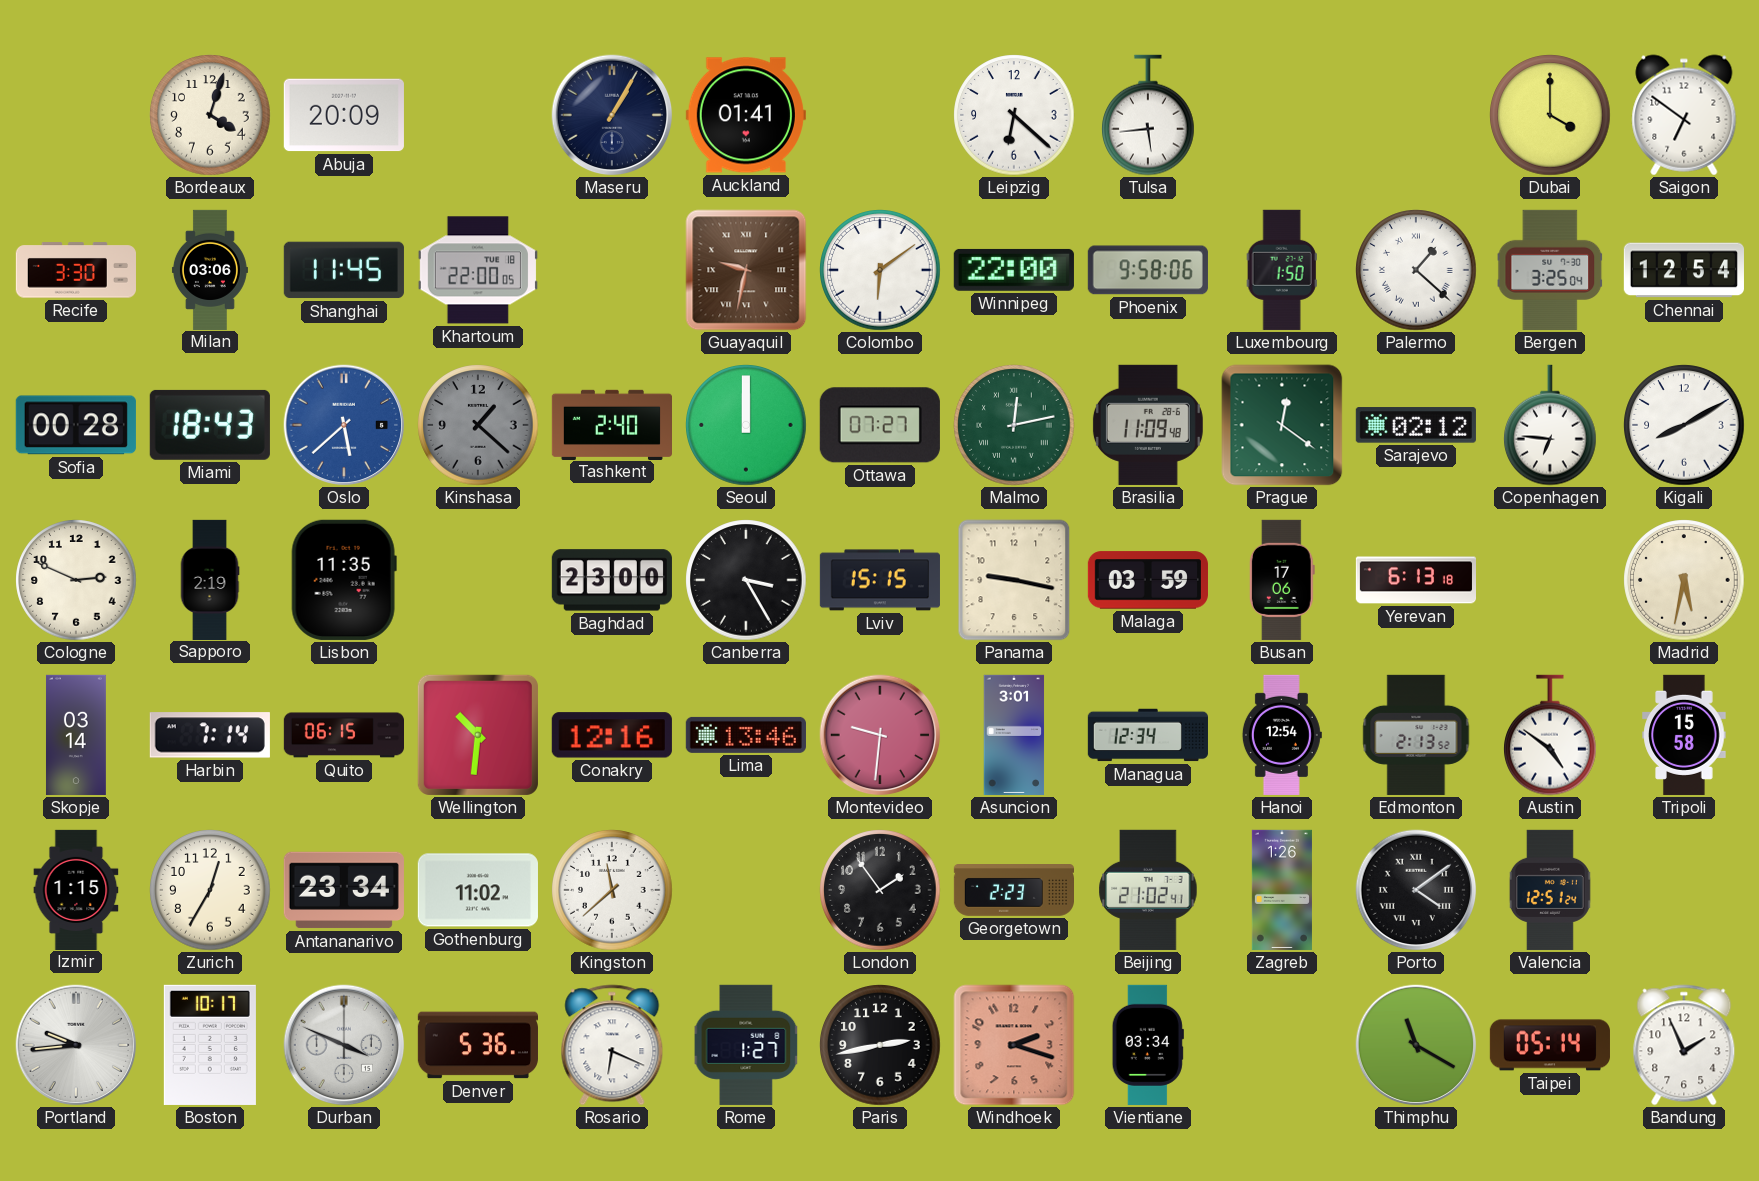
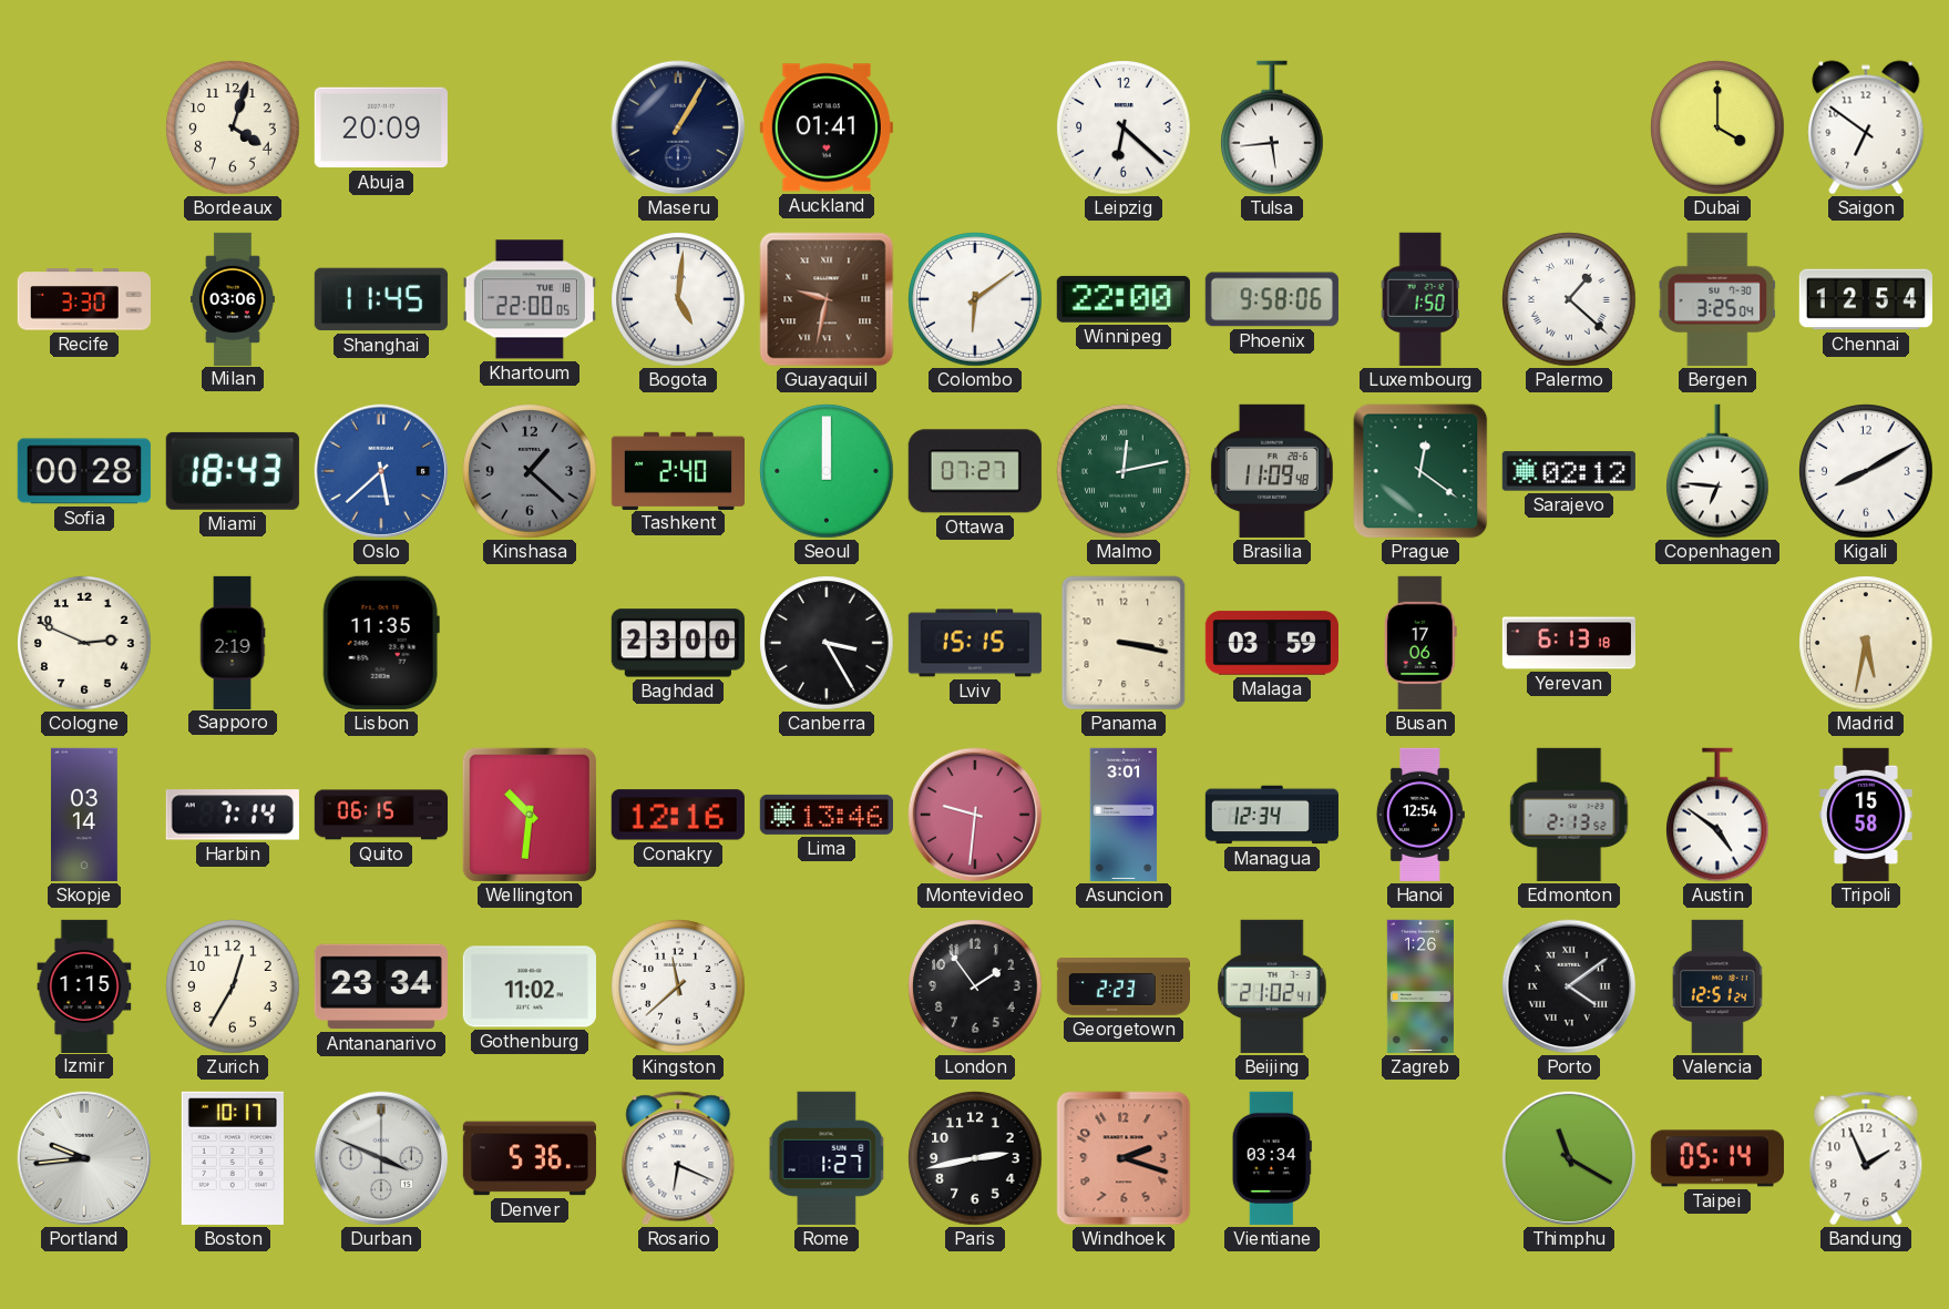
Bogota: none -> 5:01
Panama: 9:17 -> 3:17
